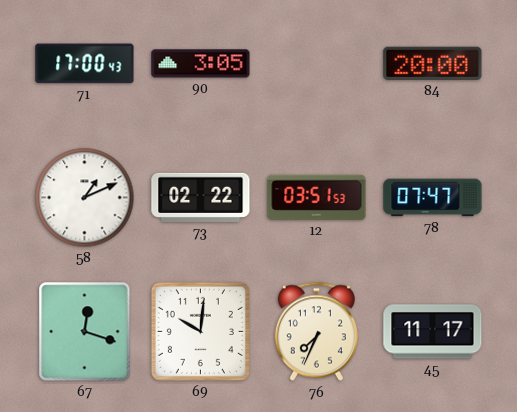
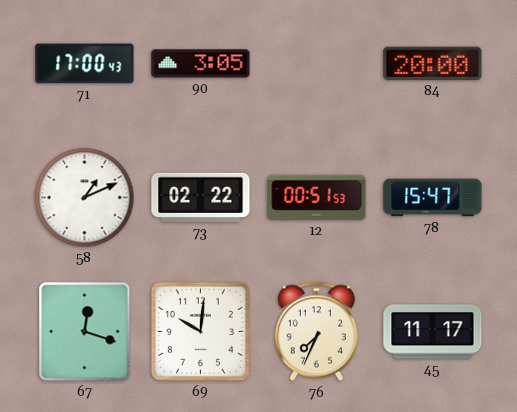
12: 03:51 -> 00:51
78: 07:47 -> 15:47
